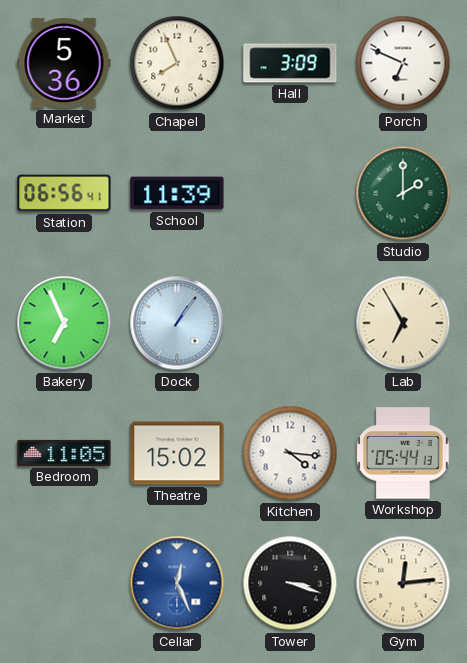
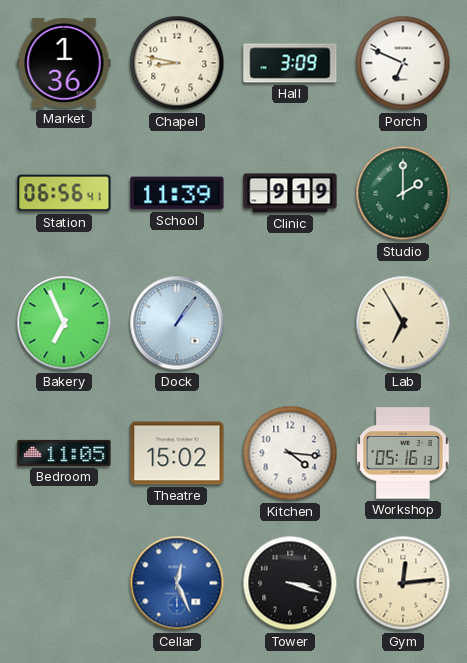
Market: 5:36 -> 1:36
Chapel: 7:56 -> 8:47
Clinic: none -> 9:19
Workshop: 05:44 -> 05:16
